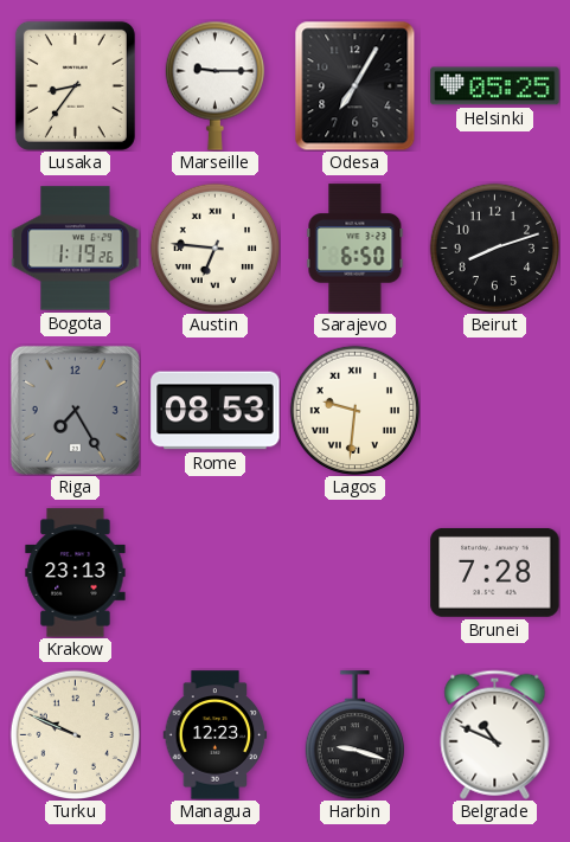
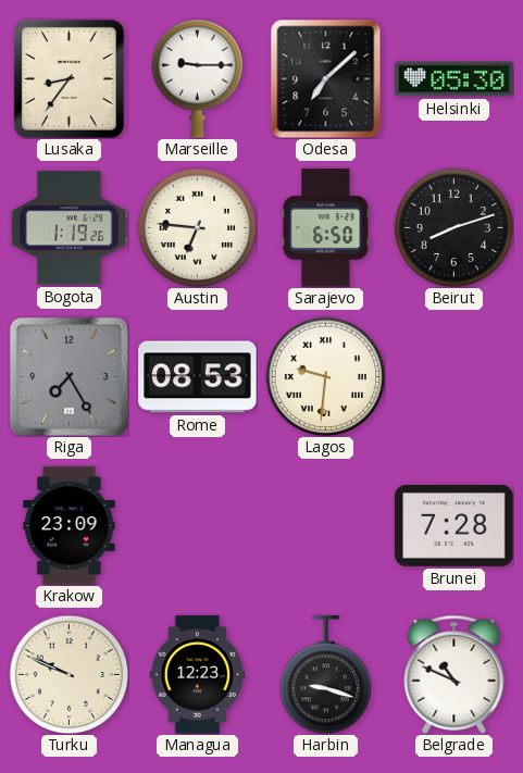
Odesa: 7:05 -> 7:08
Helsinki: 05:25 -> 05:30
Krakow: 23:13 -> 23:09
